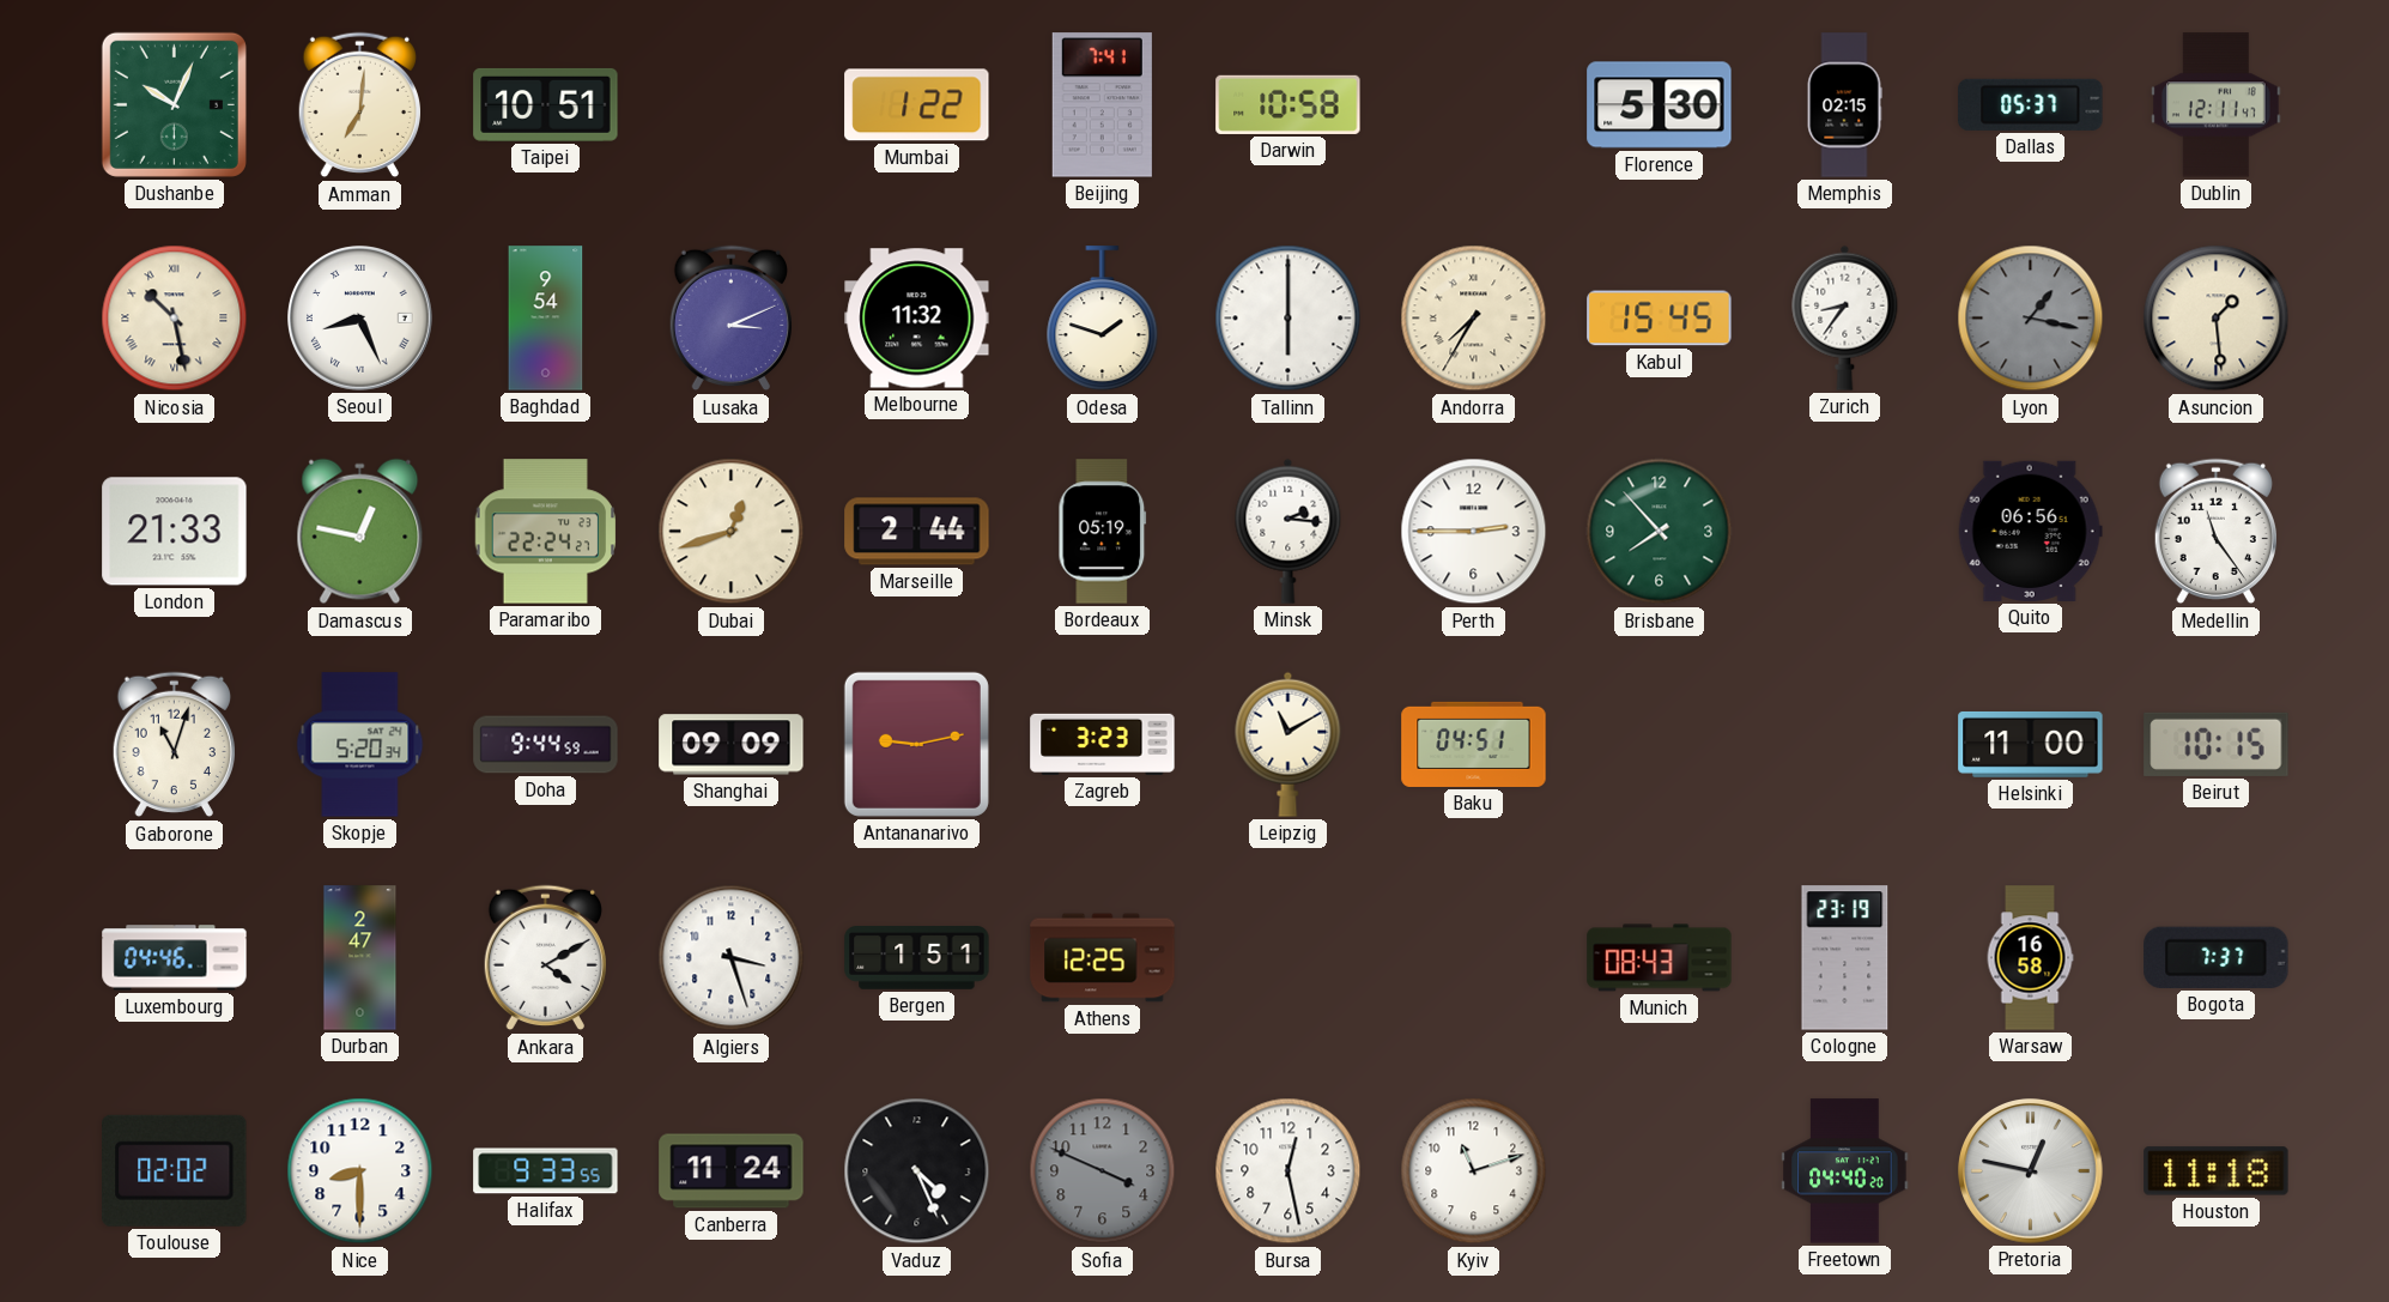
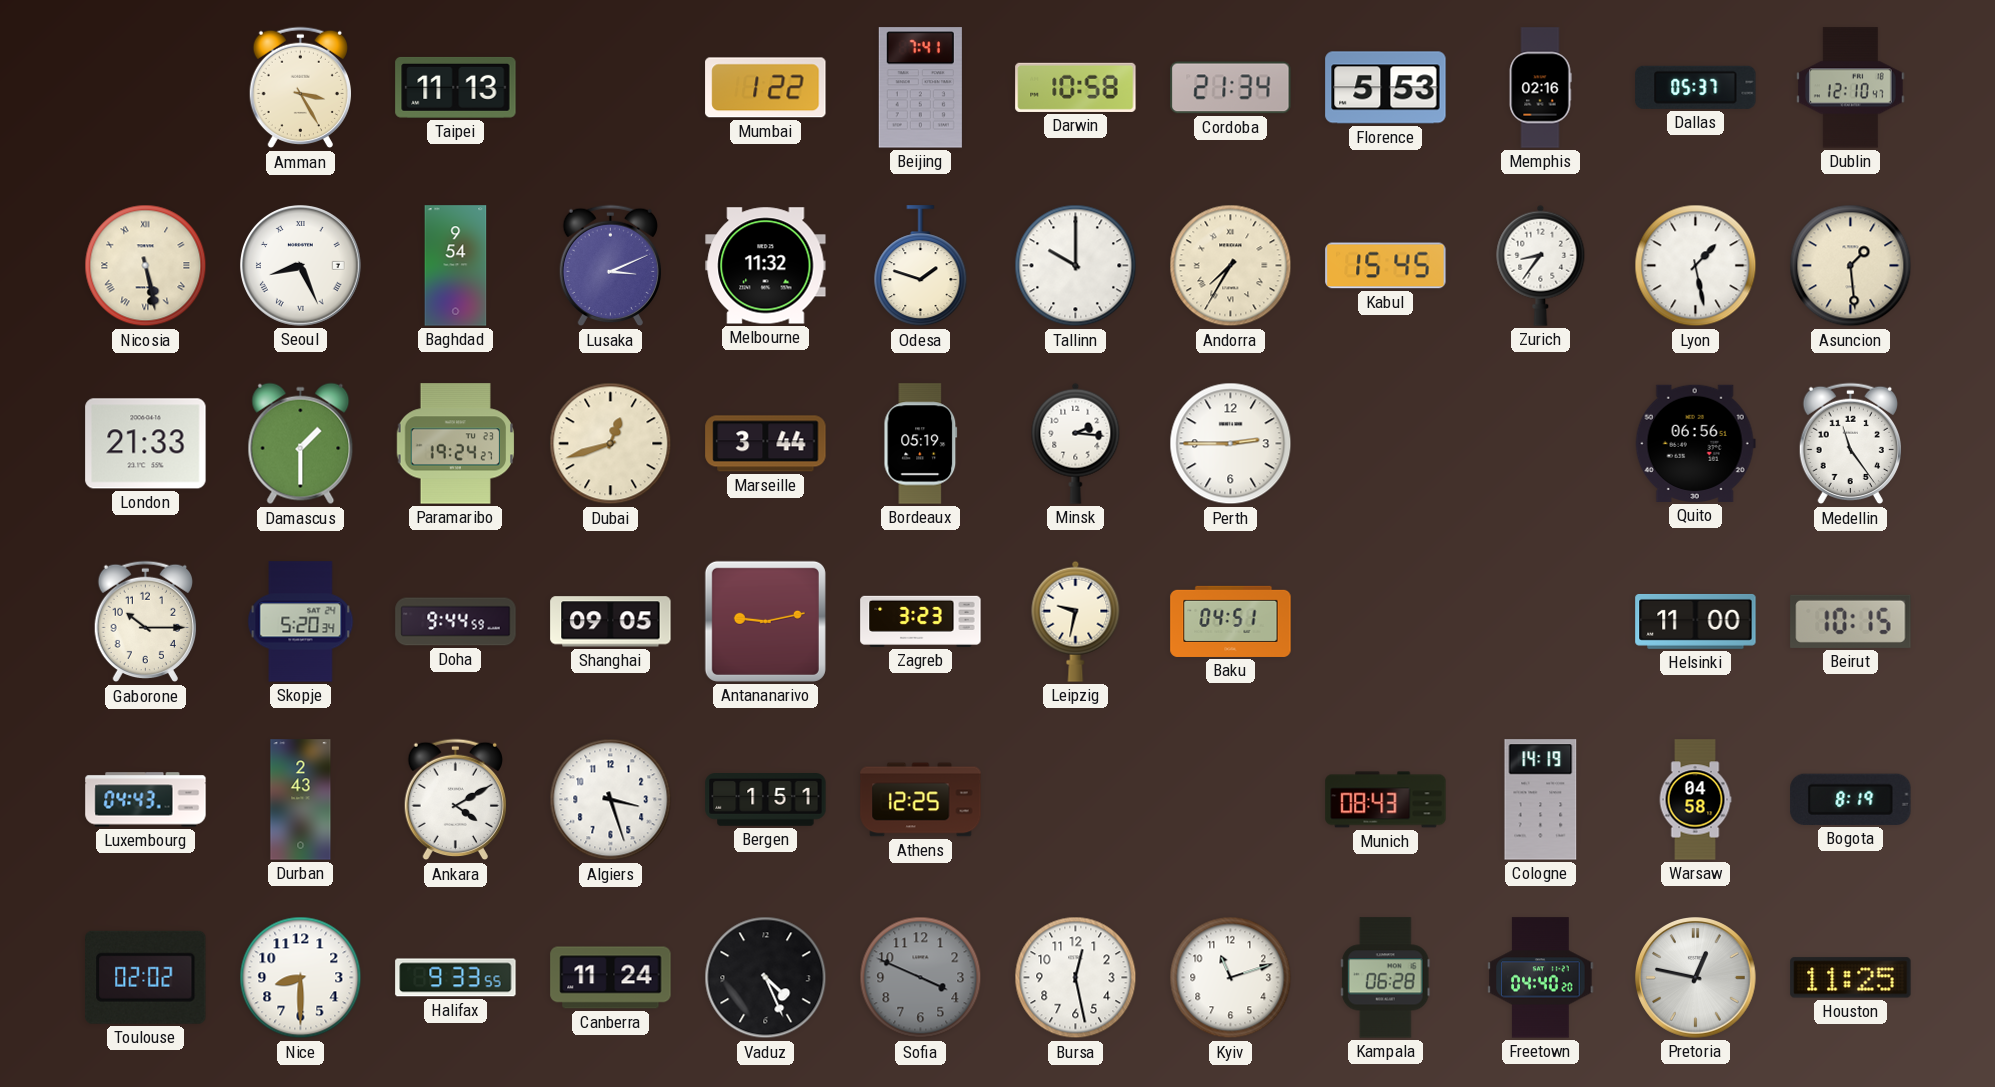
Dushanbe: 10:04 -> none
Amman: 7:01 -> 3:25
Taipei: 10:51 -> 11:13
Cordoba: none -> 21:34
Florence: 5:30 -> 5:53
Memphis: 02:15 -> 02:16
Dublin: 12:11 -> 12:10
Nicosia: 10:28 -> 5:28
Tallinn: 6:00 -> 10:00
Lyon: 1:17 -> 1:28
Lyon dial: grey -> white
Damascus: 12:47 -> 1:30
Paramaribo: 22:24 -> 19:24
Marseille: 2:44 -> 3:44
Brisbane: 7:53 -> none
Gaborone: 11:03 -> 10:15
Shanghai: 09:09 -> 09:05
Leipzig: 11:10 -> 9:32
Luxembourg: 04:46 -> 04:43
Durban: 2:47 -> 2:43
Cologne: 23:19 -> 14:19
Warsaw: 16:58 -> 04:58
Bogota: 7:37 -> 8:19
Kampala: none -> 06:28
Houston: 11:18 -> 11:25
